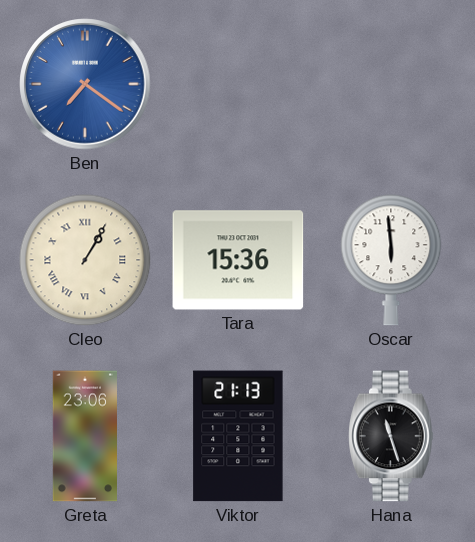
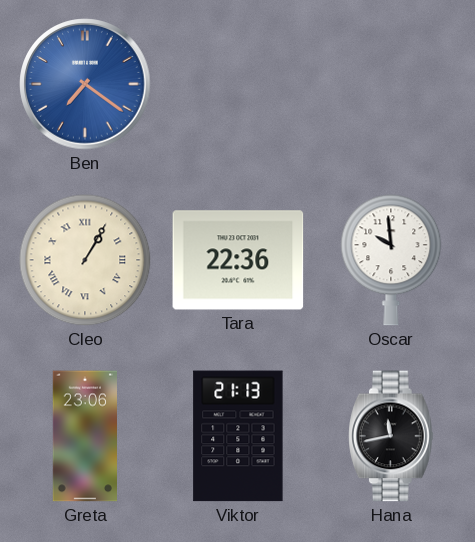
Tara: 15:36 -> 22:36
Oscar: 5:59 -> 9:59
Hana: 11:27 -> 11:43
